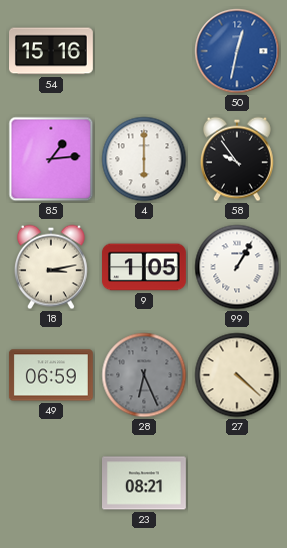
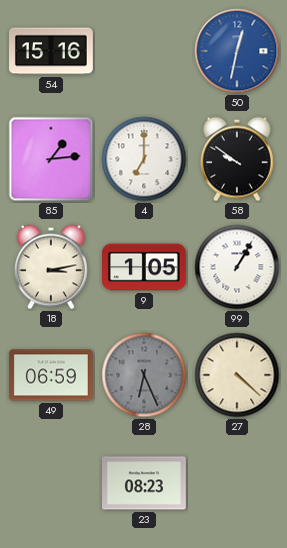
4: 6:00 -> 7:00
58: 9:54 -> 9:51
23: 08:21 -> 08:23
